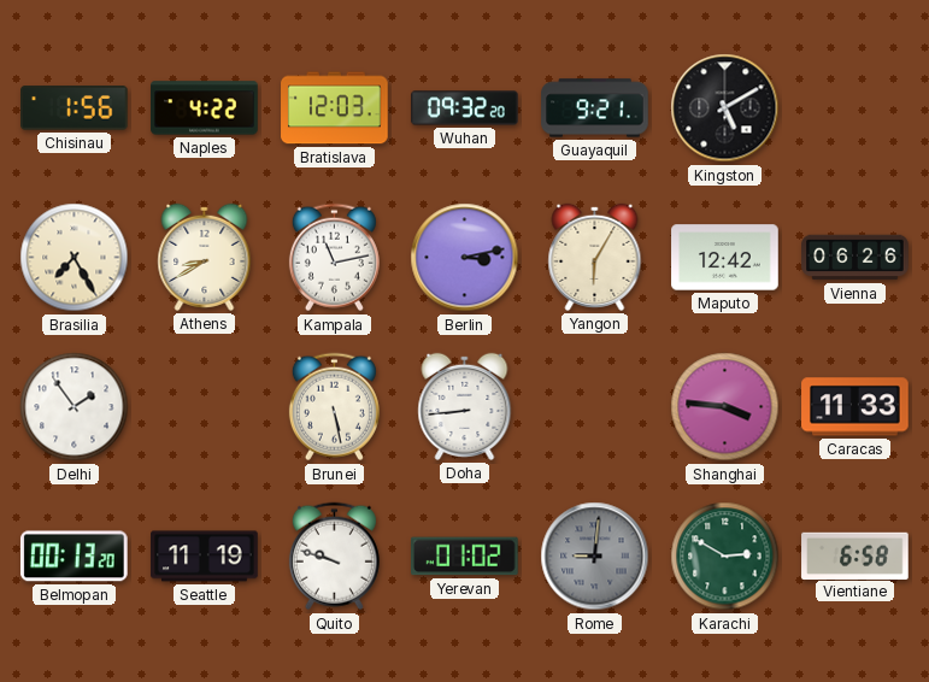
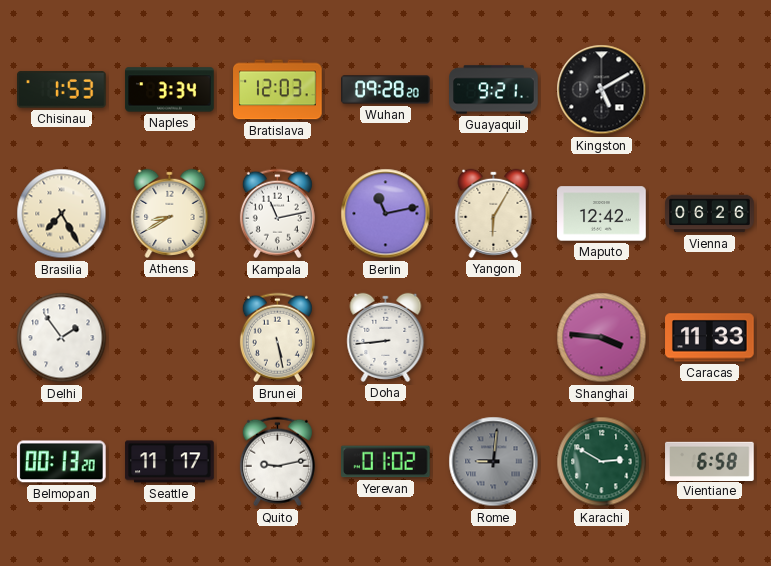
Chisinau: 1:56 -> 1:53
Naples: 4:22 -> 3:34
Wuhan: 09:32 -> 09:28
Berlin: 3:13 -> 11:13
Seattle: 11:19 -> 11:17
Quito: 9:48 -> 9:13
